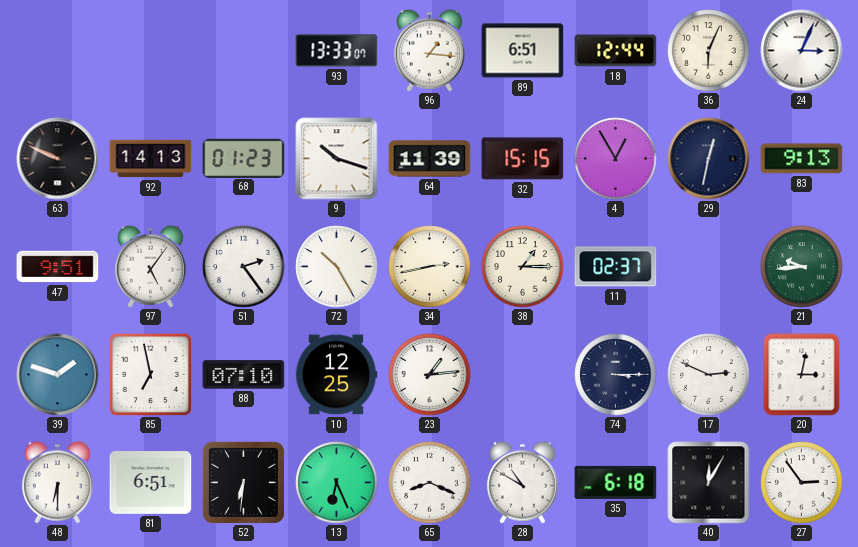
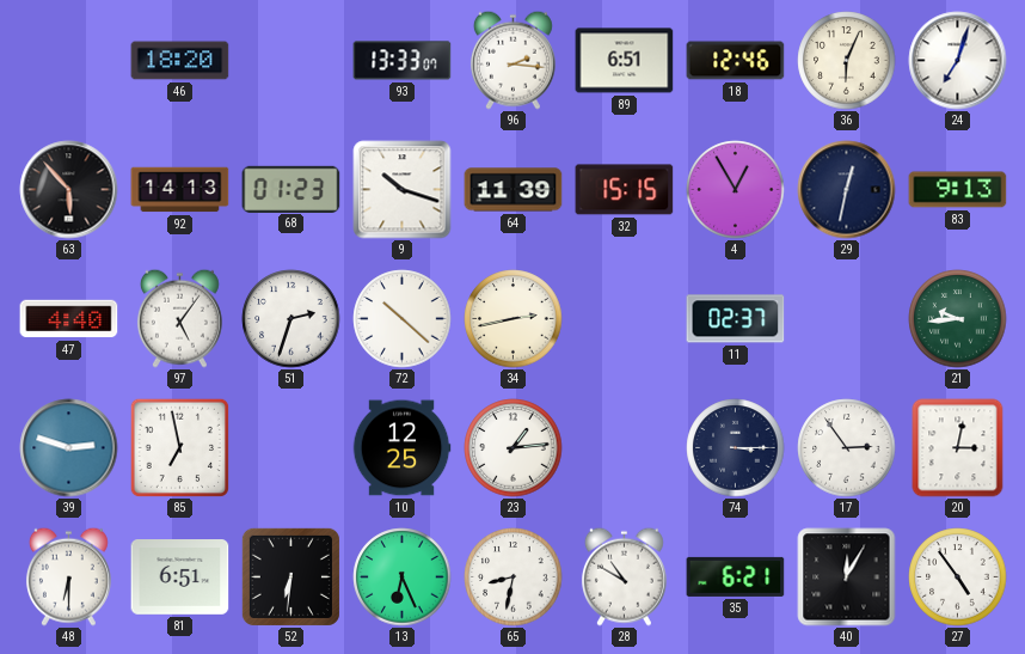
46: none -> 18:20
96: 1:16 -> 2:16
18: 12:44 -> 12:46
24: 3:04 -> 7:03
63: 9:49 -> 5:53
47: 9:51 -> 4:40
51: 2:24 -> 2:33
72: 10:25 -> 10:22
38: 1:15 -> none
39: 1:48 -> 2:48
88: 07:10 -> none
17: 2:49 -> 2:54
65: 8:19 -> 8:32
35: 6:18 -> 6:21
27: 2:54 -> 4:54
